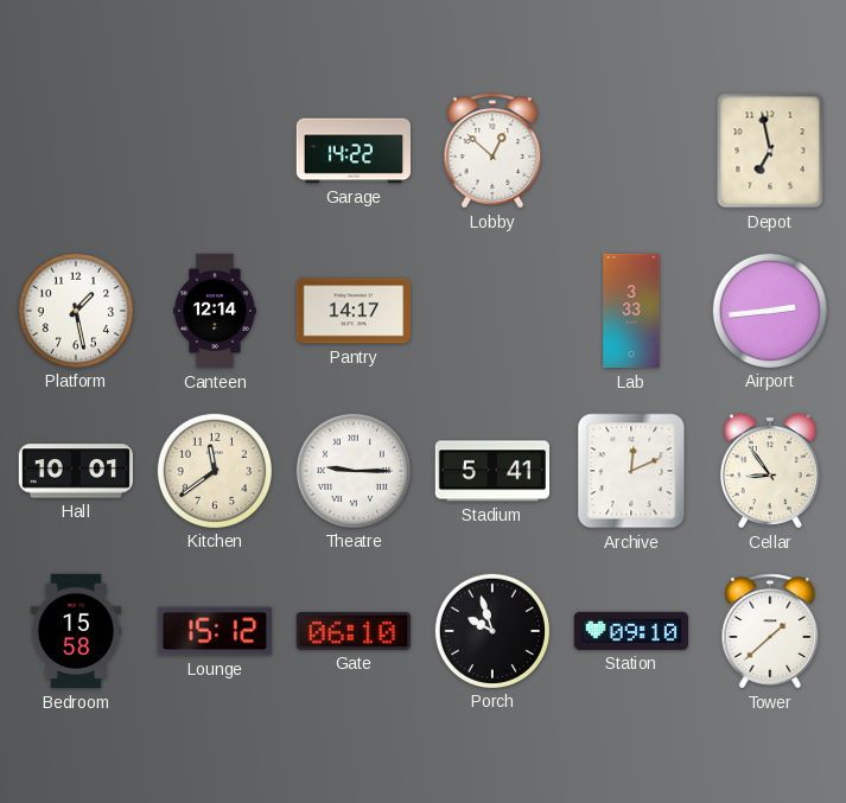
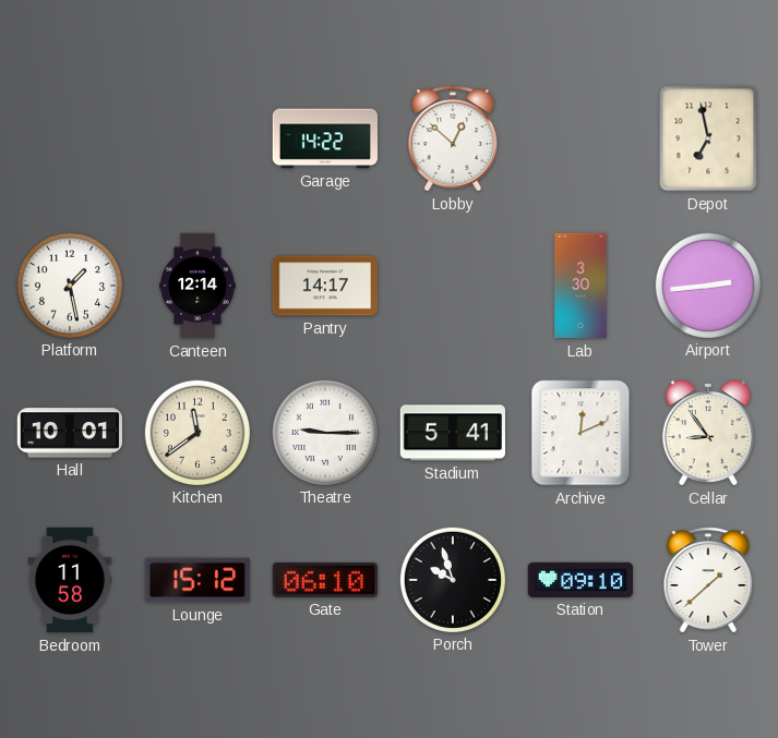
Lab: 3:33 -> 3:30
Bedroom: 15:58 -> 11:58
